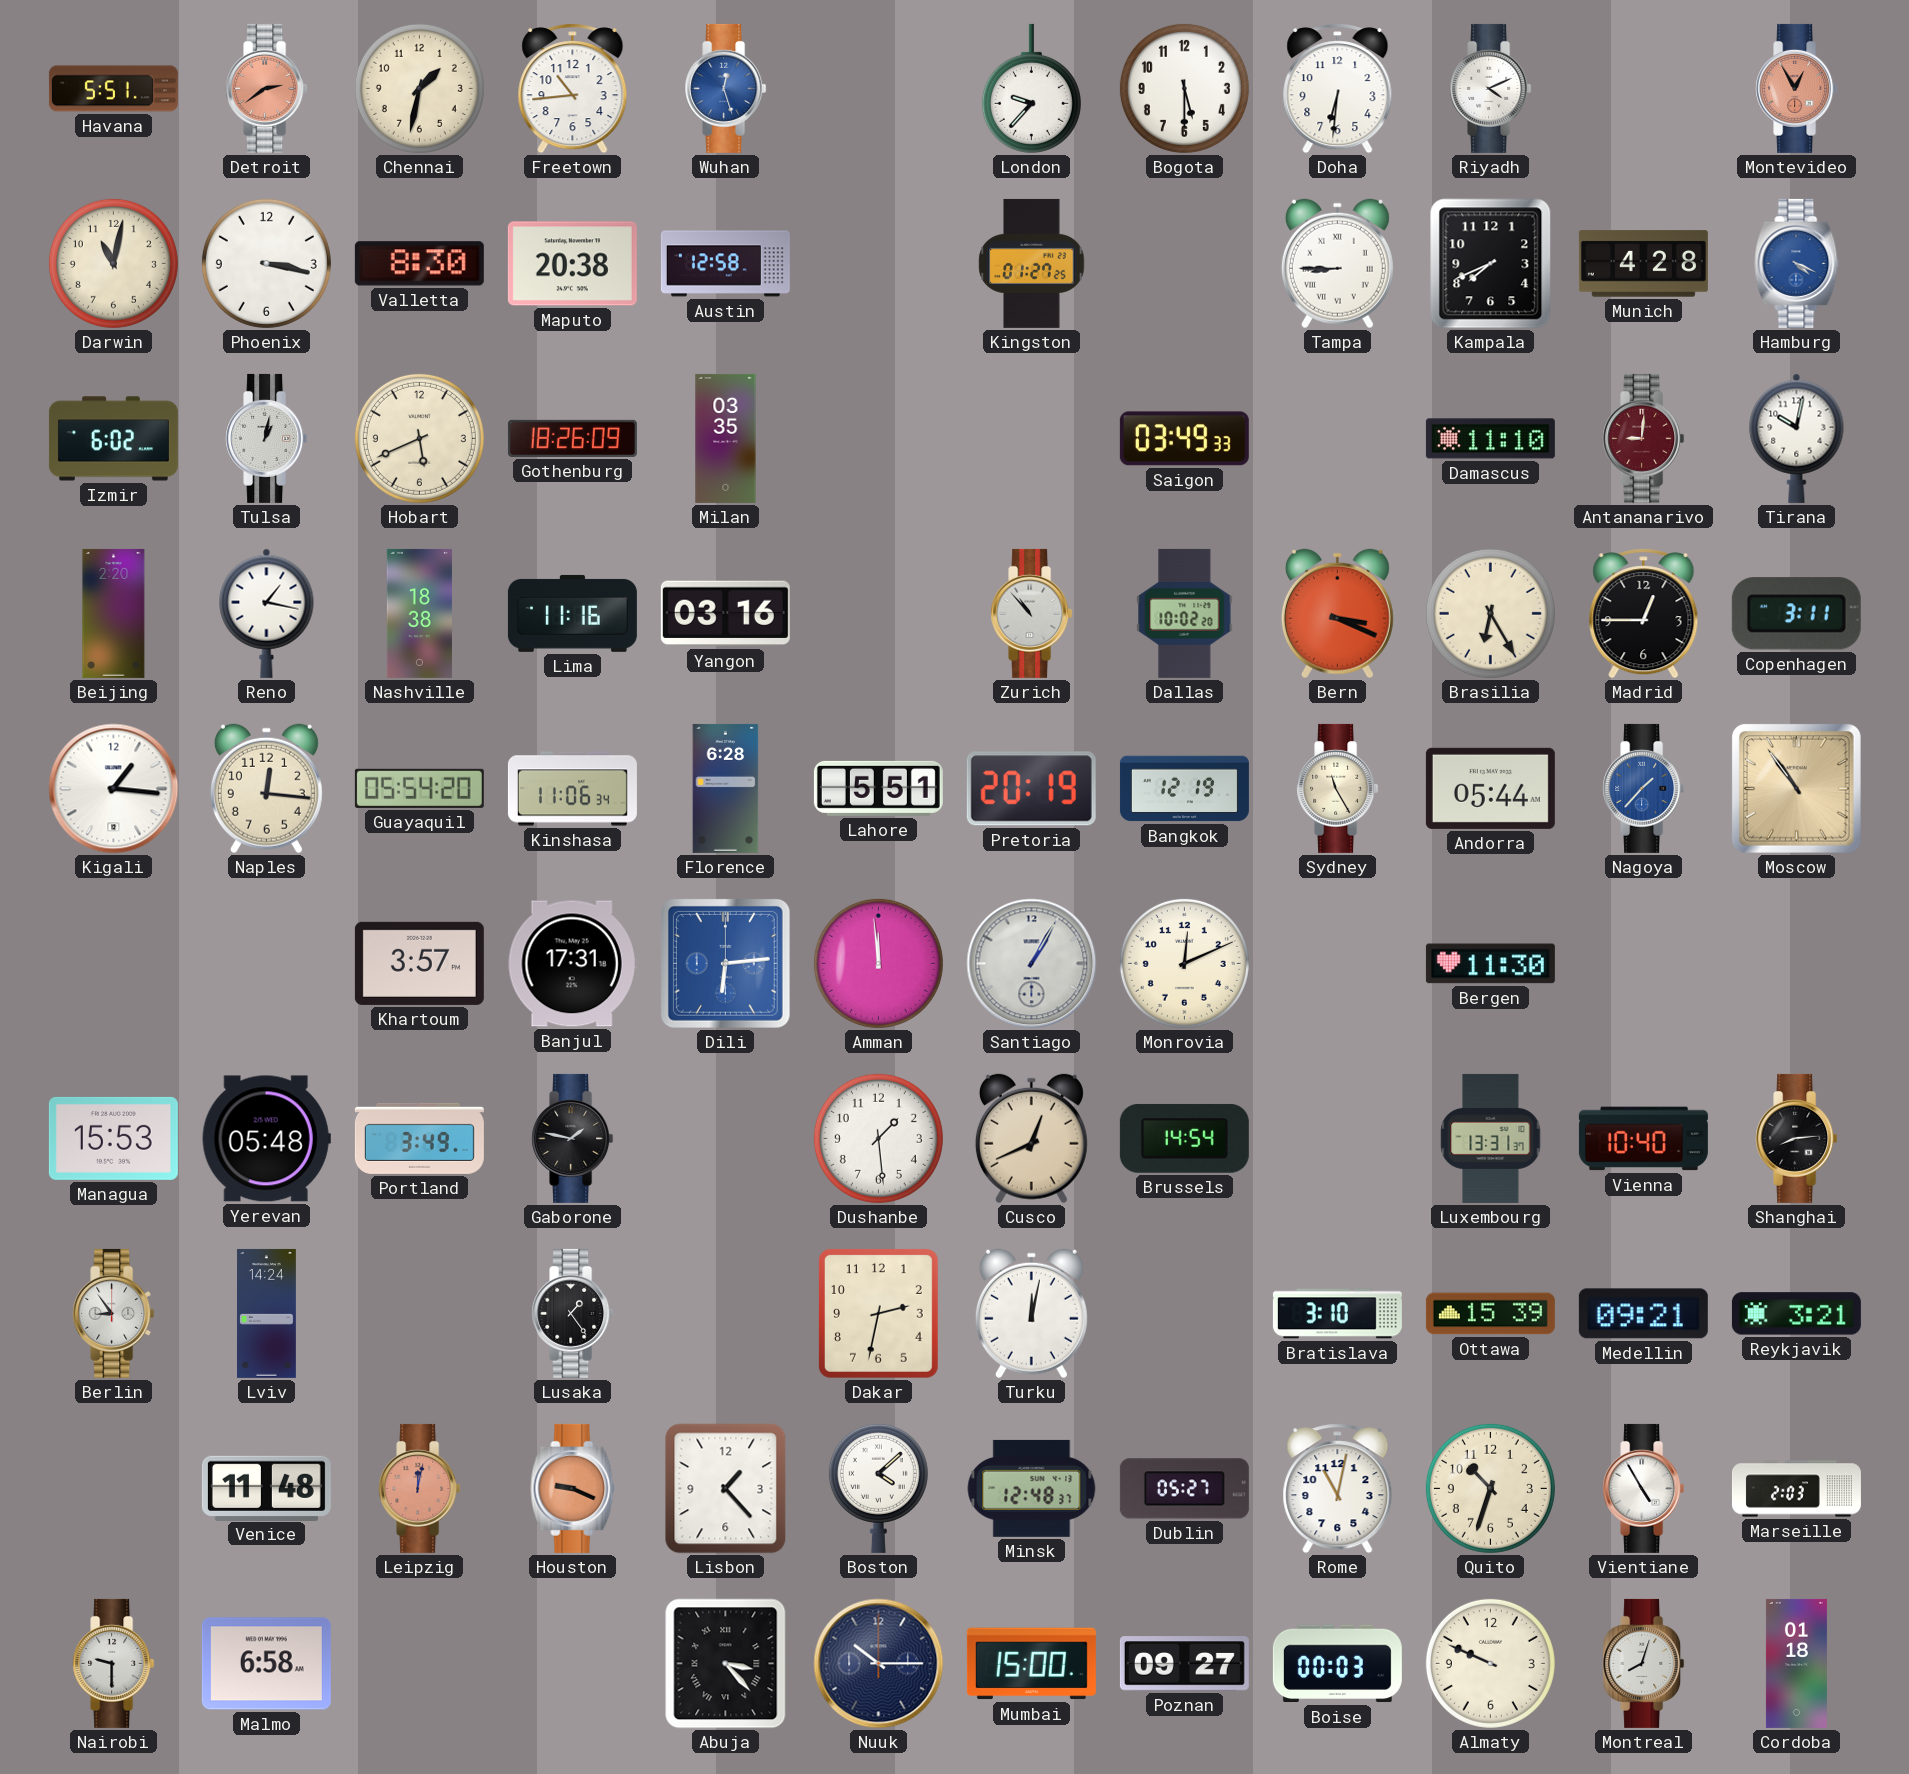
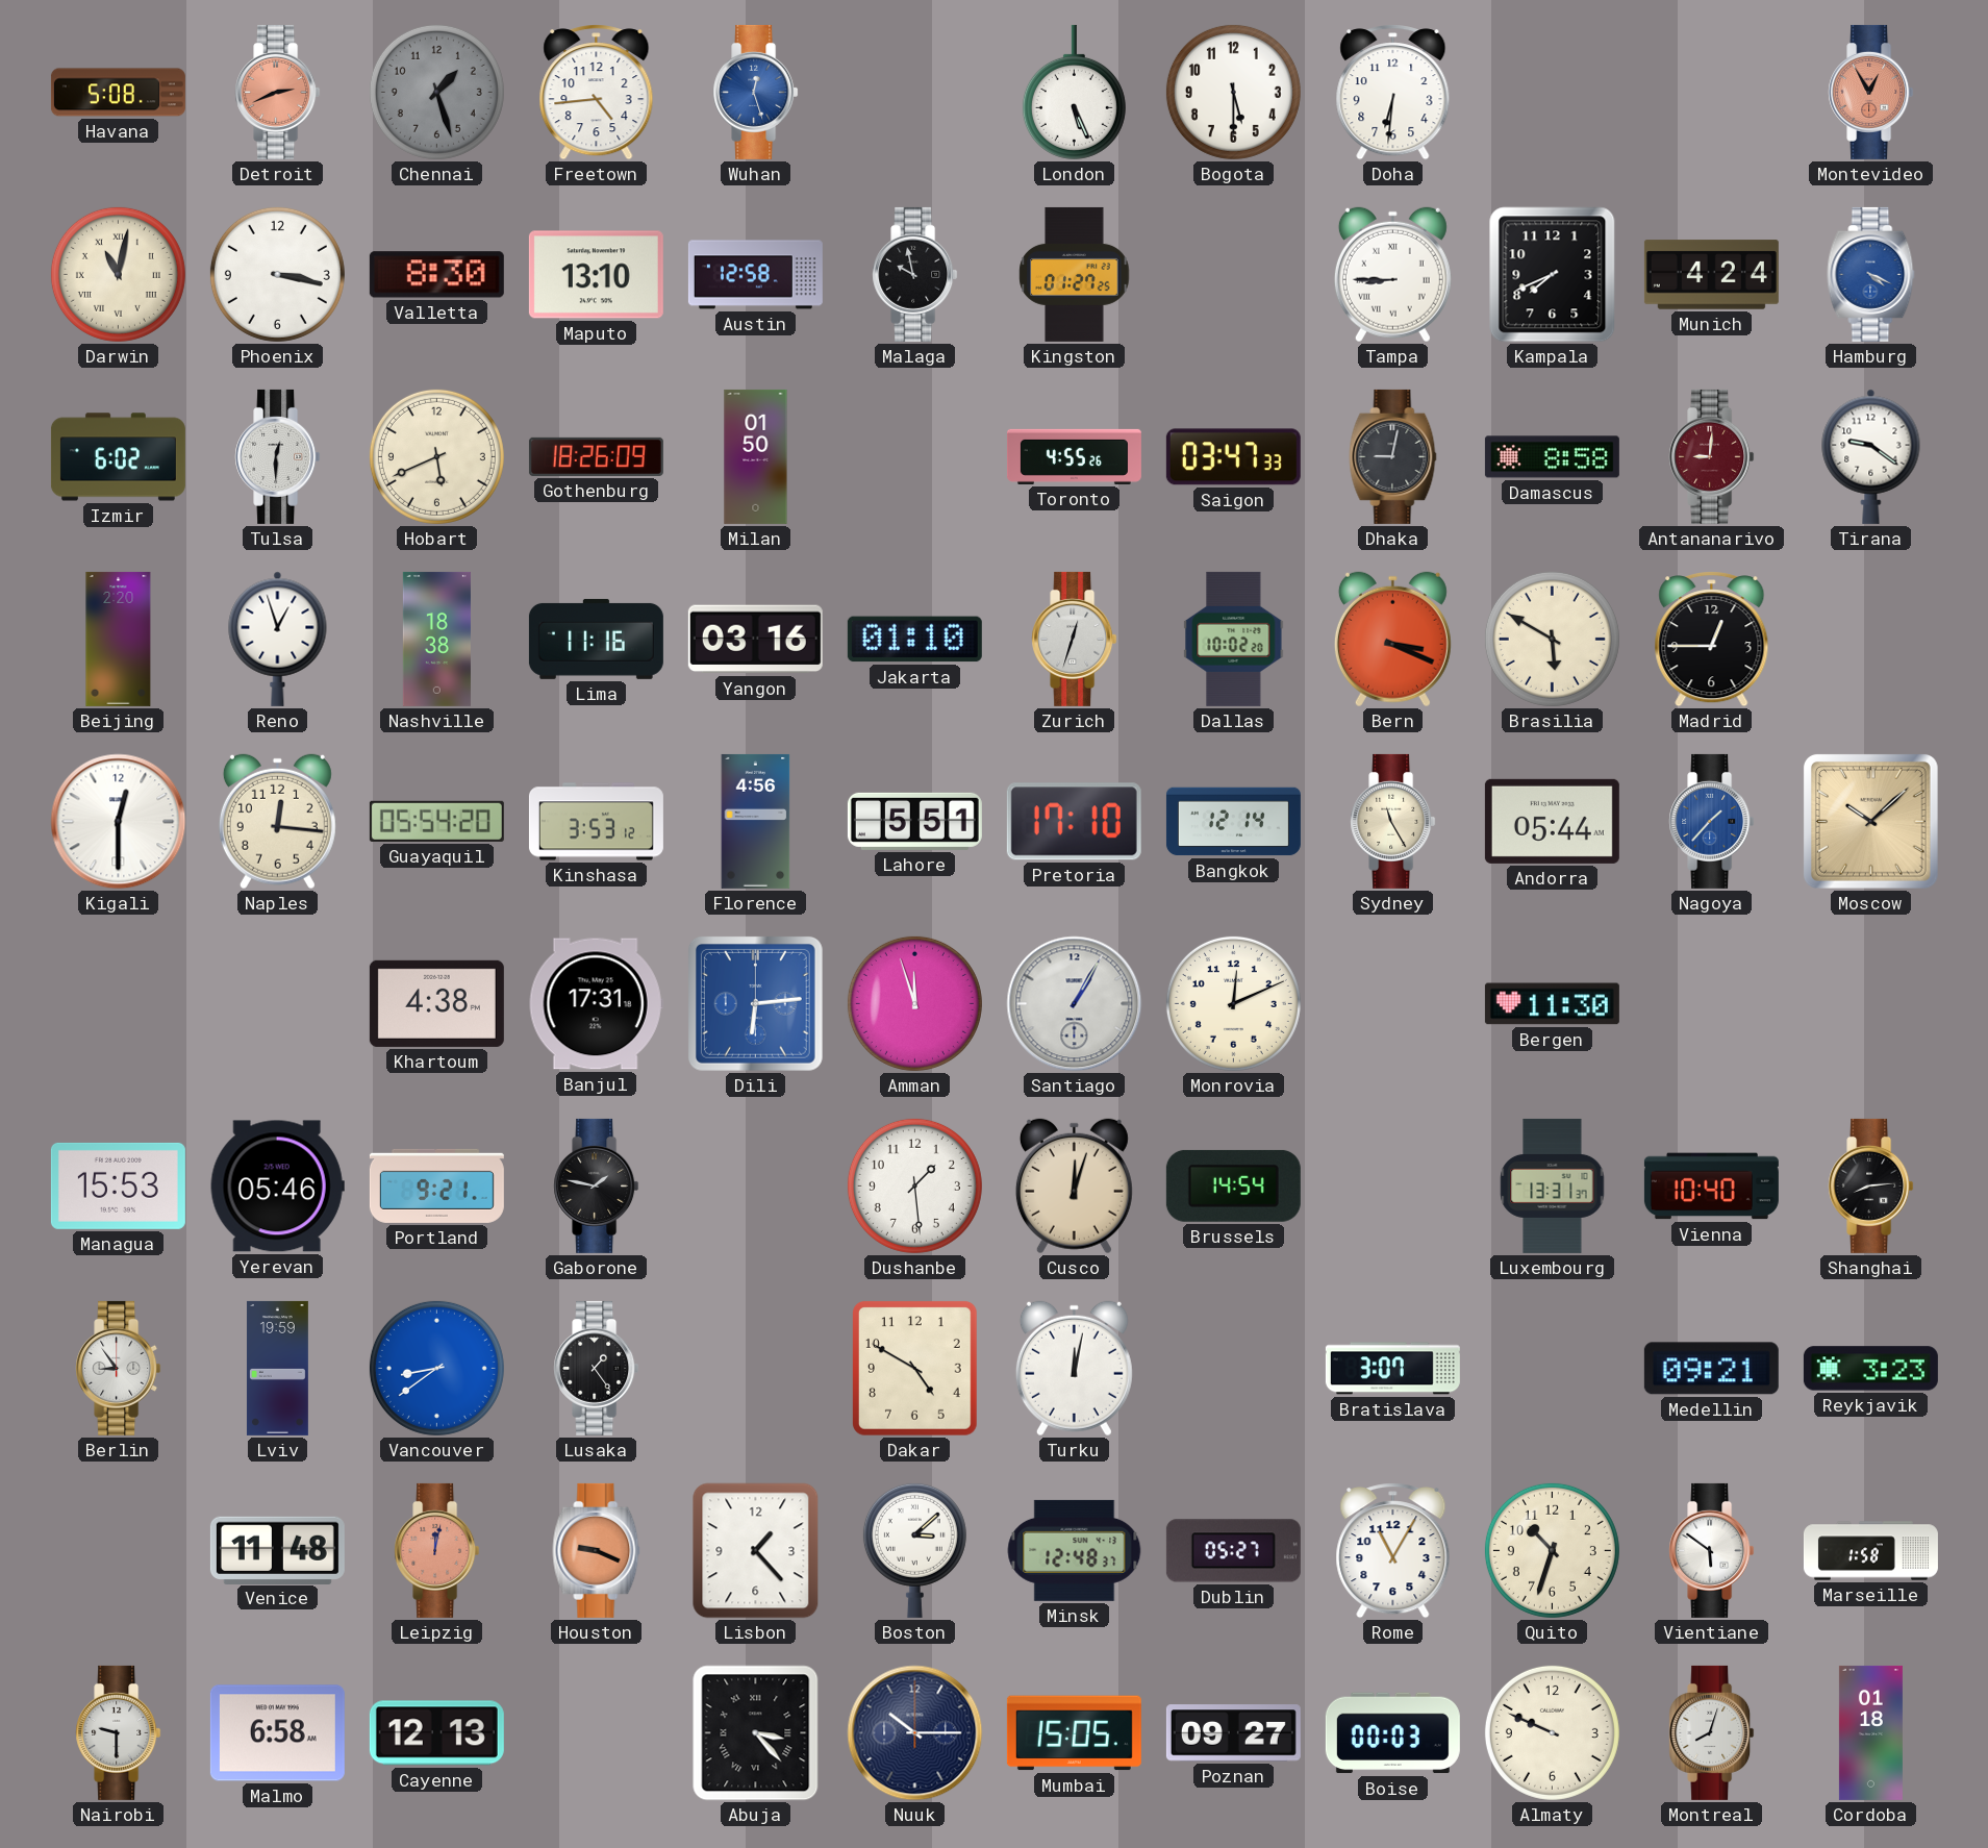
Havana: 5:51 -> 5:08
Detroit: 2:39 -> 2:41
Chennai: 1:32 -> 1:27
Chennai dial: cream -> grey
Freetown: 10:44 -> 4:44
London: 9:37 -> 5:26
Riyadh: 4:11 -> none
Darwin numerals: Arabic -> Roman
Maputo: 20:38 -> 13:10
Malaga: none -> 9:58
Munich: 4:28 -> 4:24
Tulsa: 1:02 -> 12:30
Milan: 03:35 -> 01:50
Toronto: none -> 4:55
Saigon: 03:49 -> 03:47
Dhaka: none -> 9:02
Damascus: 11:10 -> 8:58
Tirana: 10:02 -> 9:21
Reno: 1:17 -> 12:57
Jakarta: none -> 01:10
Zurich: 10:53 -> 12:33
Brasilia: 6:25 -> 5:50
Copenhagen: 3:11 -> none
Kigali: 1:16 -> 12:30
Kinshasa: 11:06 -> 3:53
Florence: 6:28 -> 4:56
Pretoria: 20:19 -> 17:10
Bangkok: 12:19 -> 12:14
Moscow: 10:54 -> 10:08
Khartoum: 3:57 -> 4:38
Amman: 11:59 -> 11:57
Yerevan: 05:48 -> 05:46
Portland: 3:49 -> 9:21
Cusco: 12:41 -> 12:03
Lviv: 14:24 -> 19:59
Vancouver: none -> 8:39
Dakar: 2:32 -> 4:50
Bratislava: 3:10 -> 3:07
Ottawa: 15:39 -> none
Reykjavik: 3:21 -> 3:23
Boston: 4:08 -> 3:08
Rome: 11:02 -> 11:05
Vientiane: 4:55 -> 5:51
Marseille: 2:03 -> 1:58
Cayenne: none -> 12:13
Mumbai: 15:00 -> 15:05
